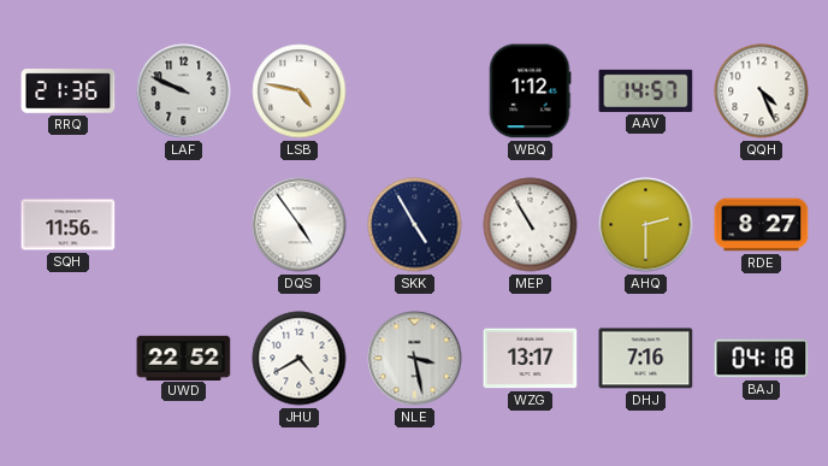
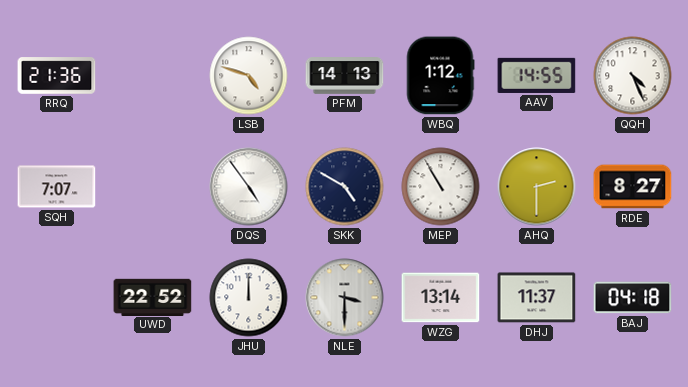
LAF: 9:49 -> none
LSB: 4:47 -> 4:48
PFM: none -> 14:13
AAV: 14:57 -> 14:55
SQH: 11:56 -> 7:07
SKK: 4:55 -> 4:50
JHU: 4:40 -> 12:00
NLE: 3:28 -> 3:30
WZG: 13:17 -> 13:14
DHJ: 7:16 -> 11:37
